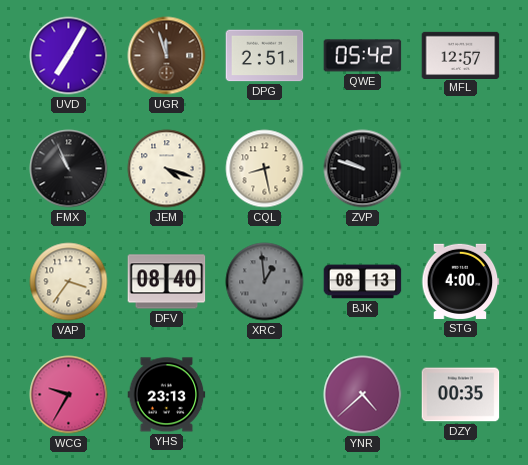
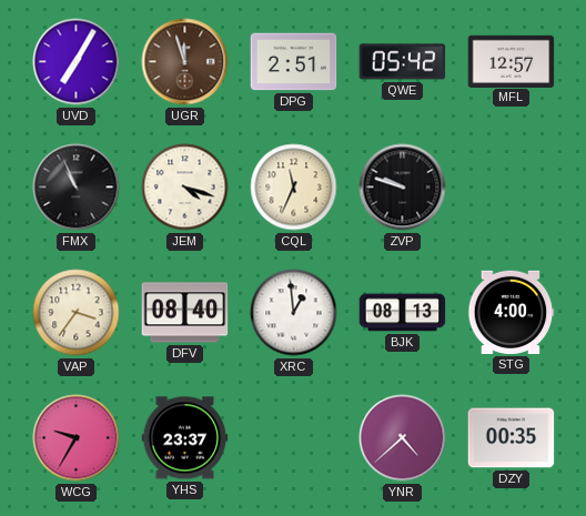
CQL: 8:28 -> 11:34
XRC dial: grey -> white
YHS: 23:13 -> 23:37
